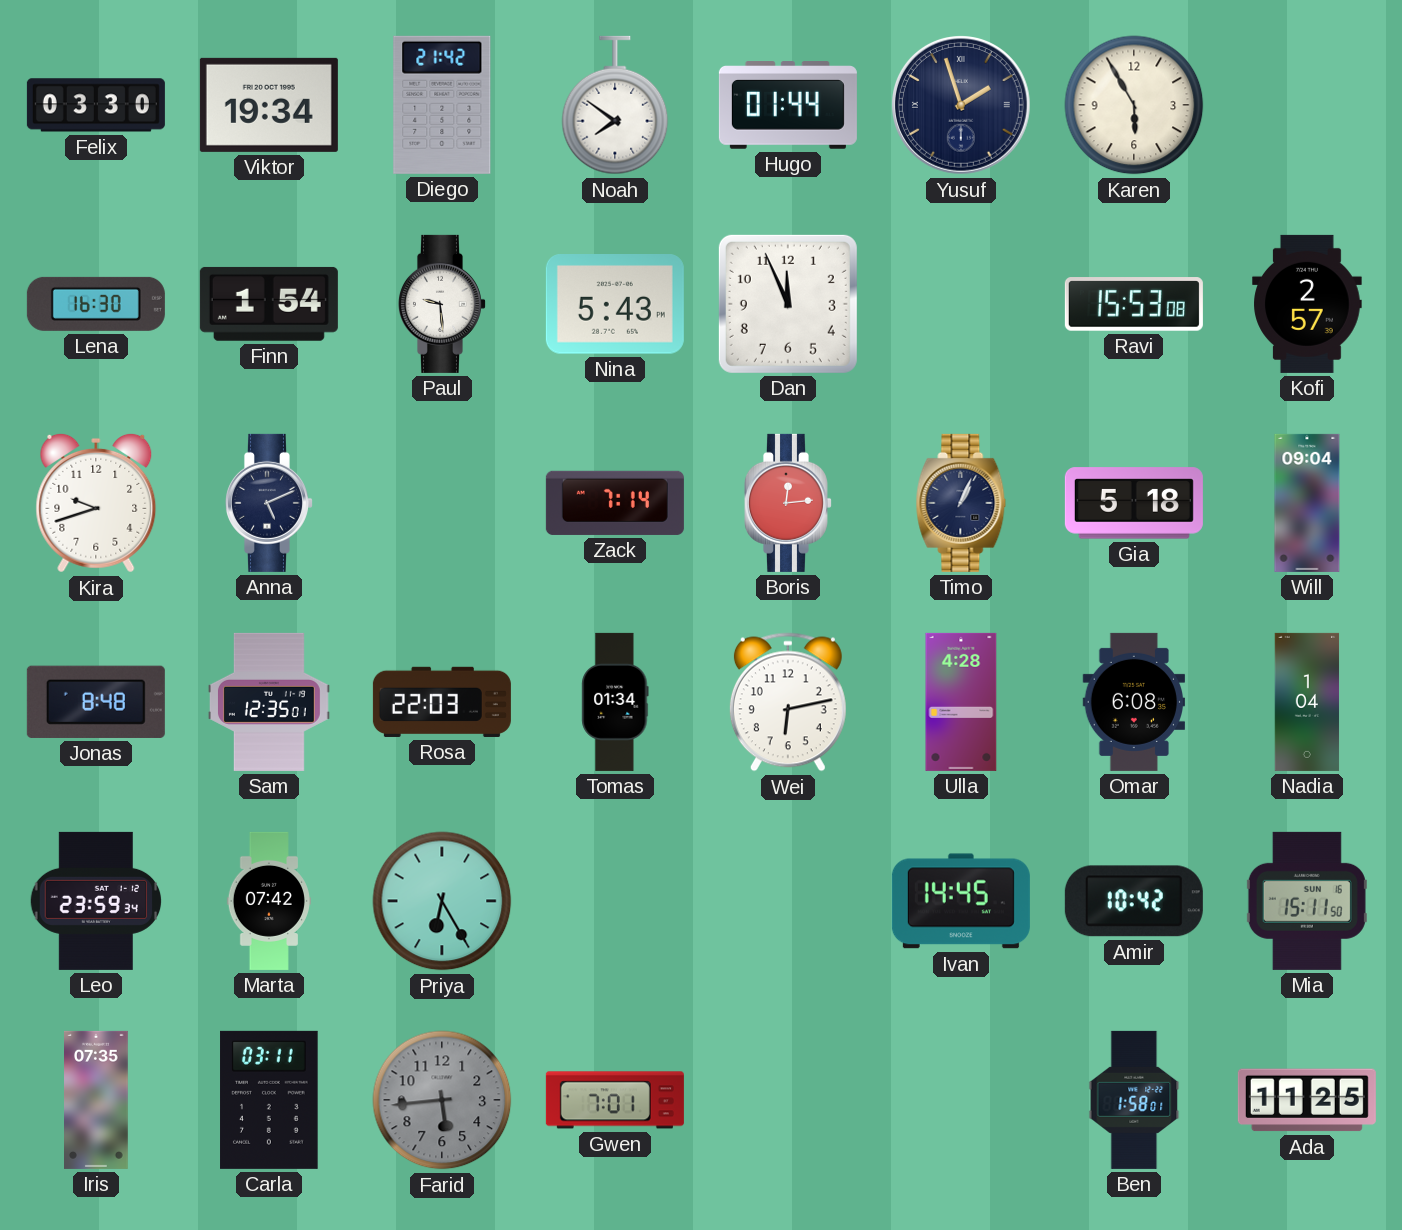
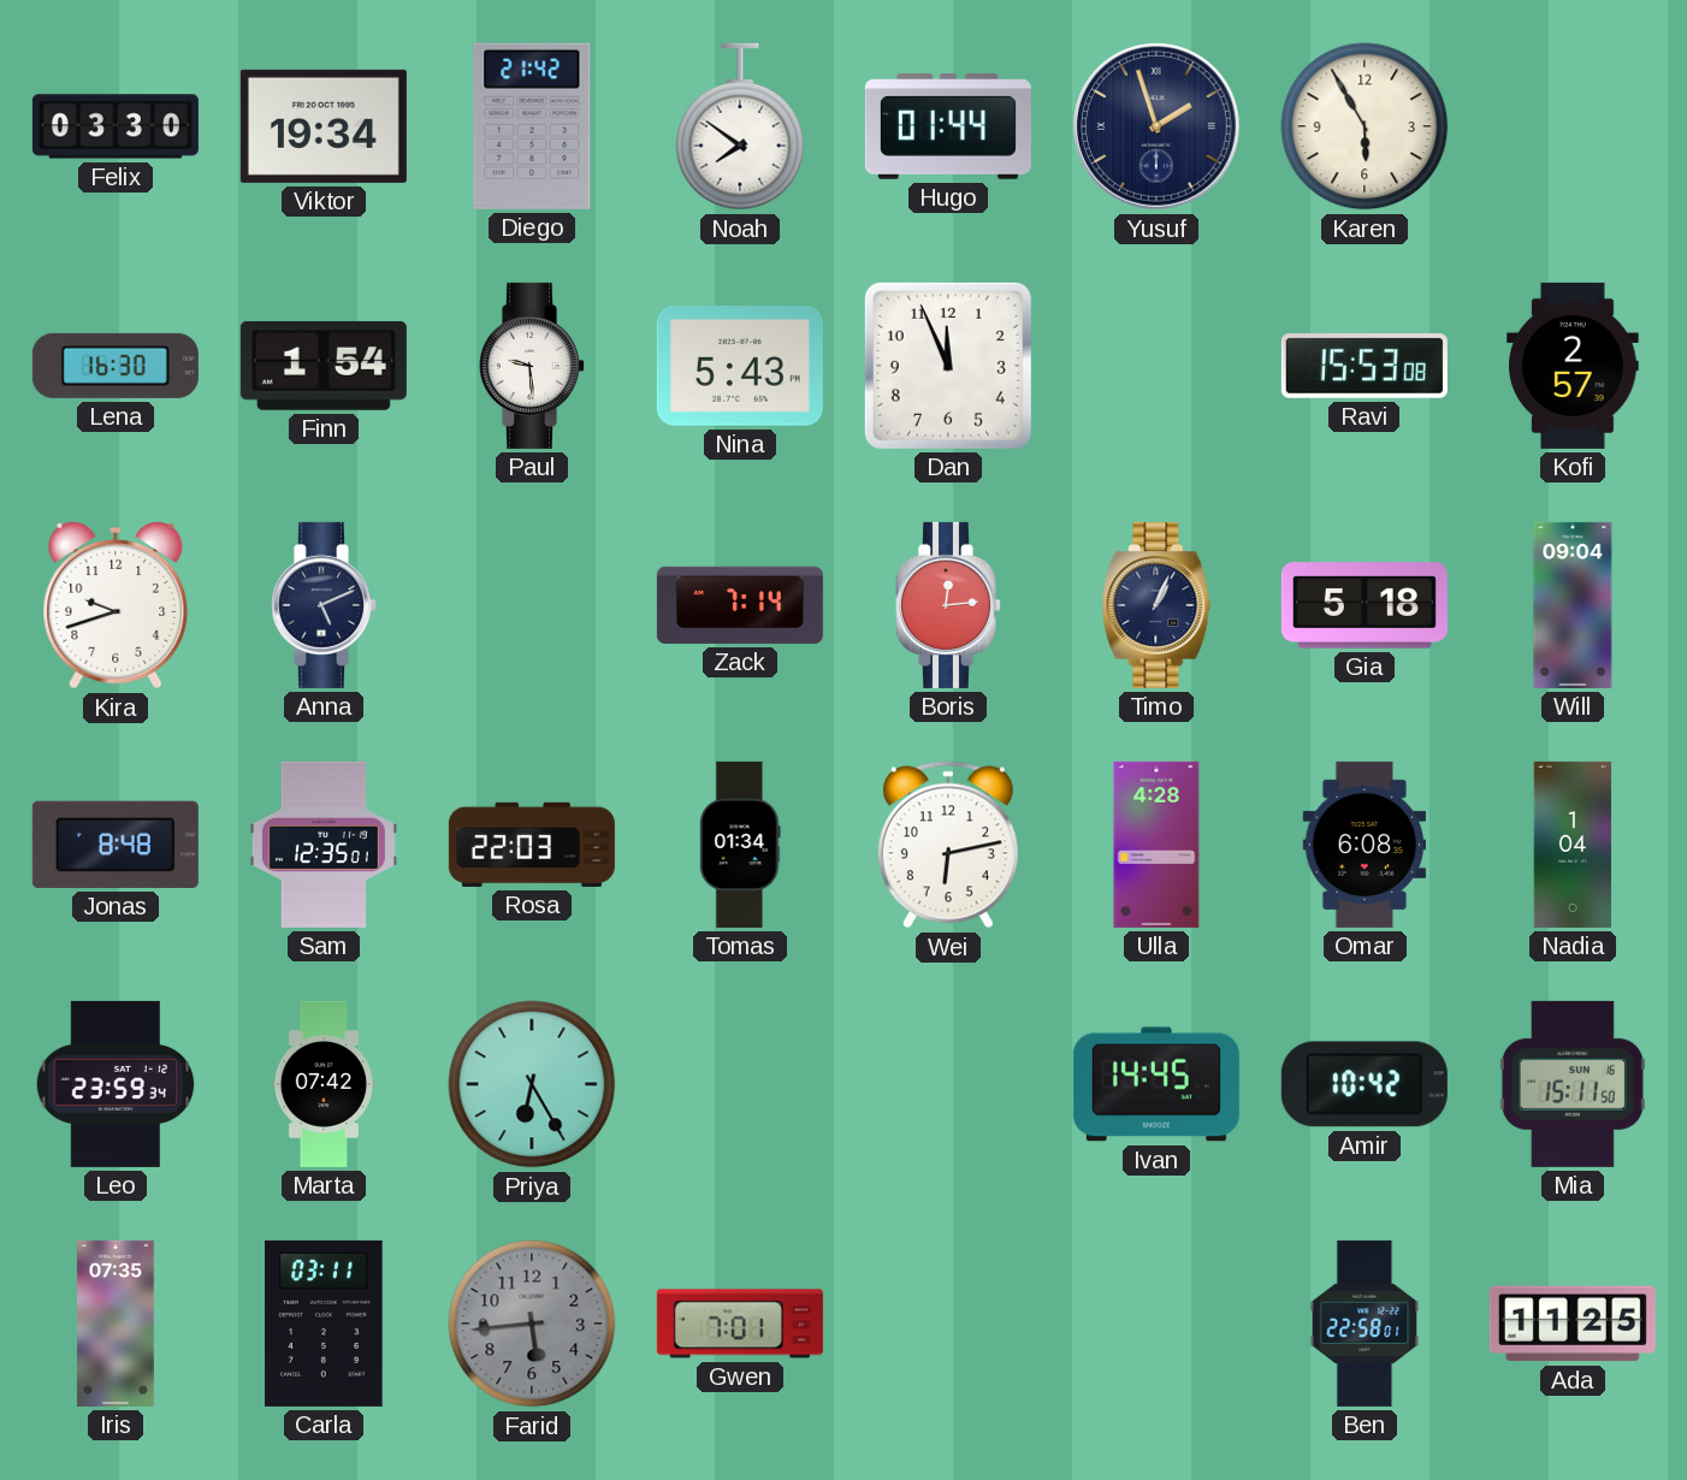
Ben: 1:58 -> 22:58
